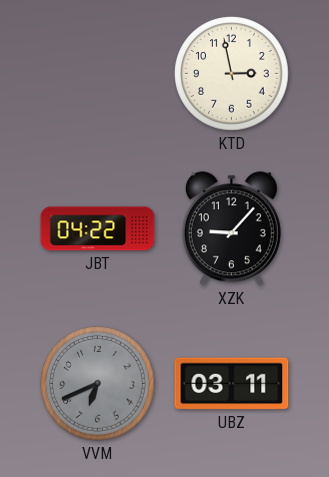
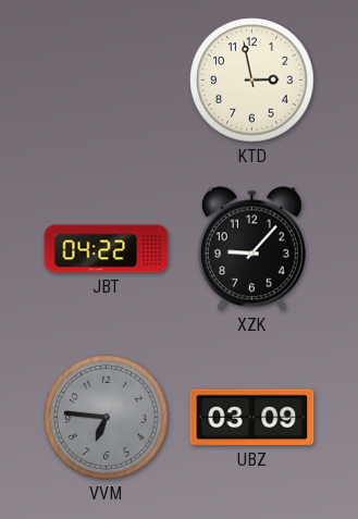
VVM: 6:41 -> 6:46
UBZ: 03:11 -> 03:09
